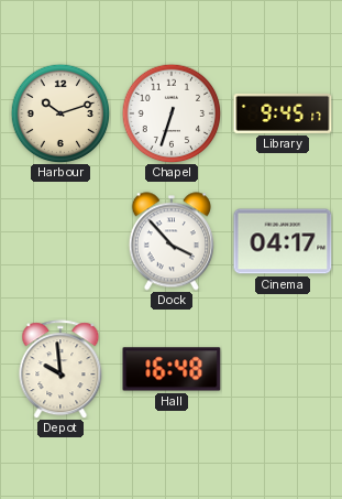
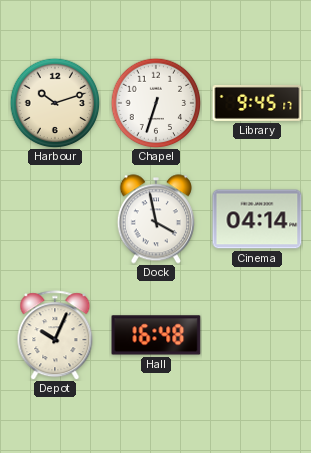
Dock: 3:53 -> 3:58
Cinema: 04:17 -> 04:14
Depot: 9:59 -> 10:04
